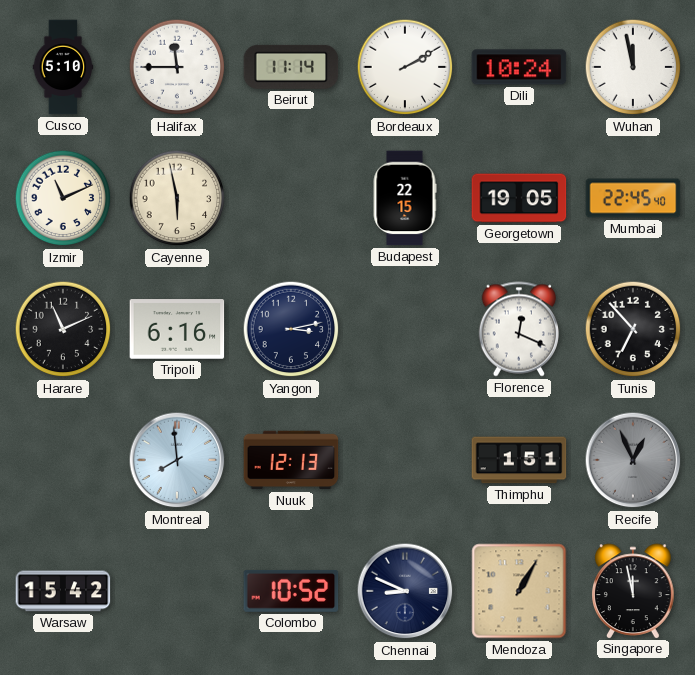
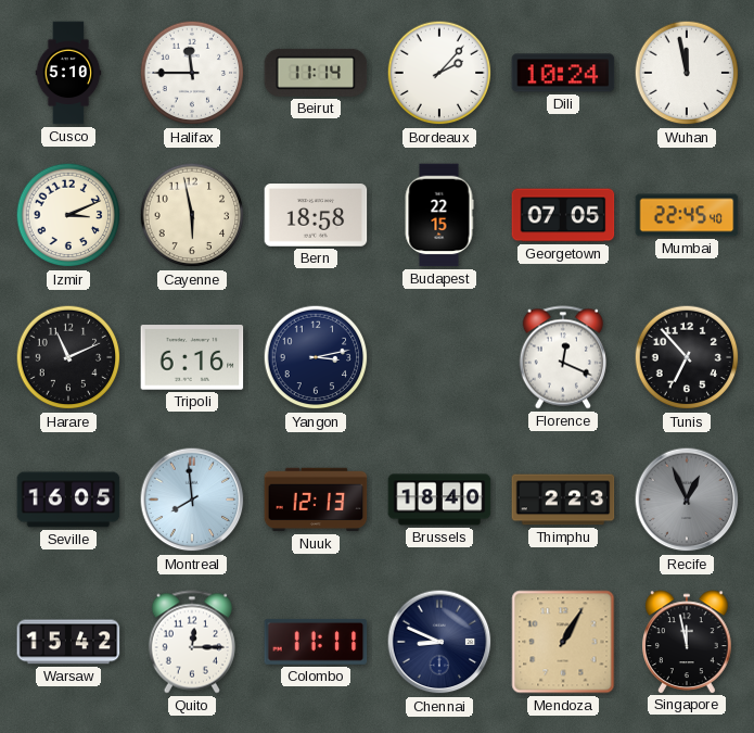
Bordeaux: 2:10 -> 2:07
Izmir: 11:11 -> 3:11
Bern: none -> 18:58
Georgetown: 19:05 -> 07:05
Seville: none -> 16:05
Brussels: none -> 18:40
Thimphu: 1:51 -> 2:23
Quito: none -> 12:15
Colombo: 10:52 -> 11:11
